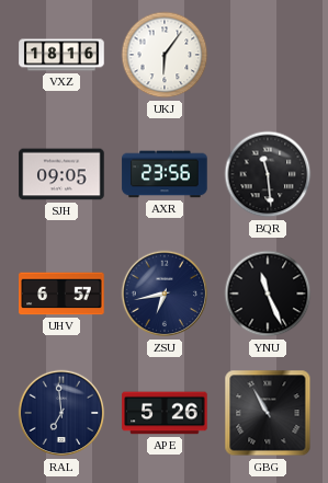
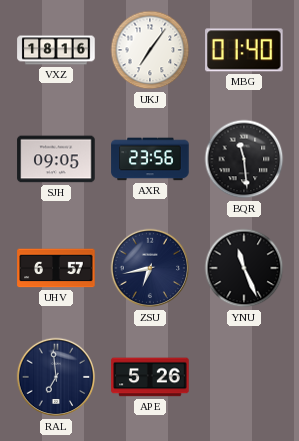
UKJ: 6:06 -> 7:06
MBG: none -> 01:40
GBG: 10:55 -> none
